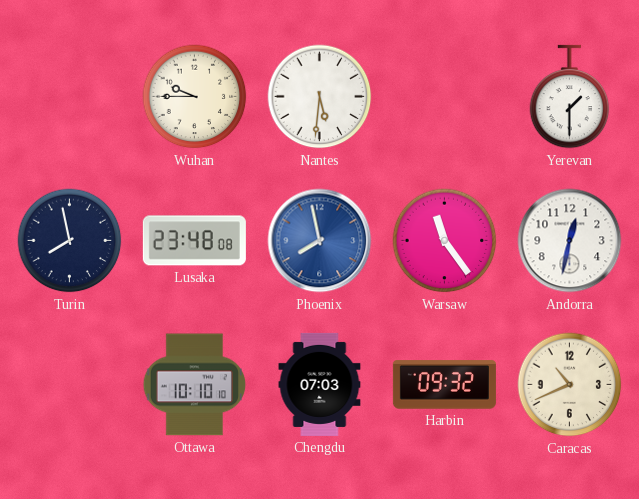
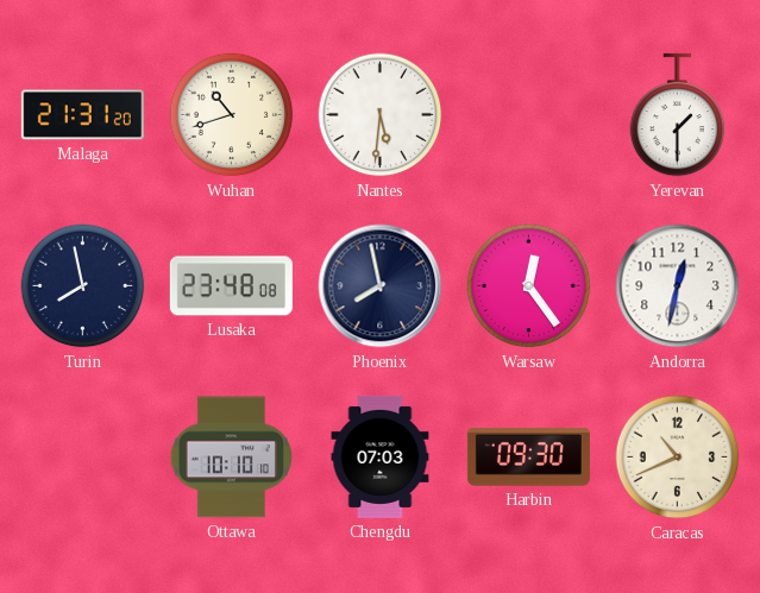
Malaga: none -> 21:31
Wuhan: 9:45 -> 10:42
Phoenix dial: blue -> navy
Warsaw: 11:24 -> 12:24
Harbin: 09:32 -> 09:30
